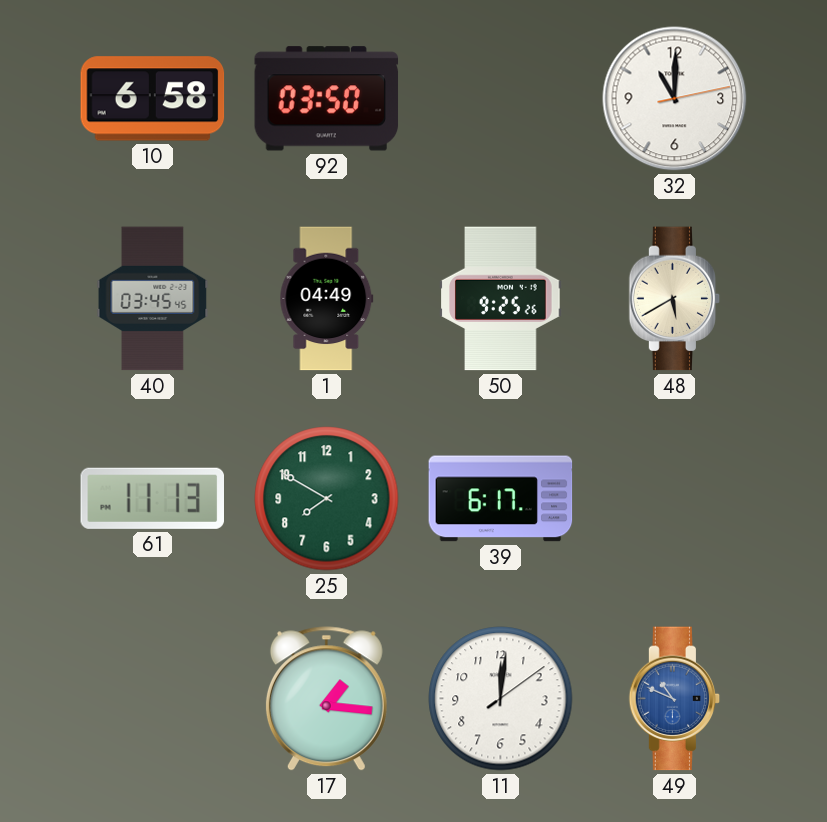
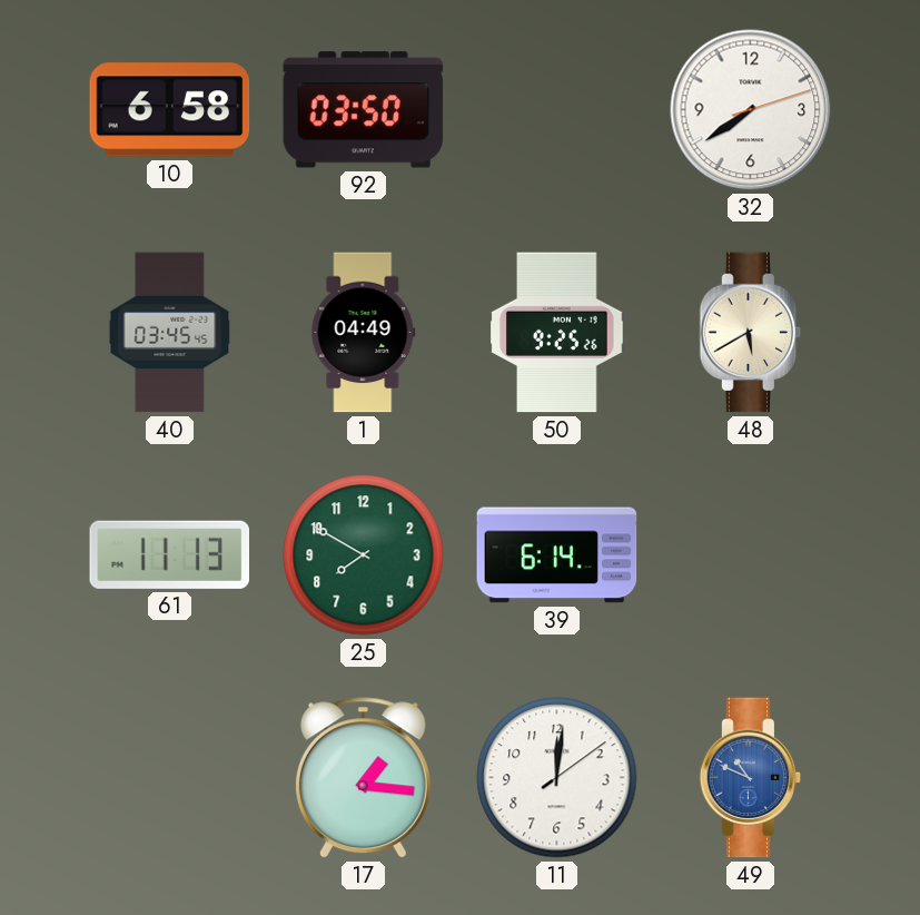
32: 11:00 -> 7:39
39: 6:17 -> 6:14
